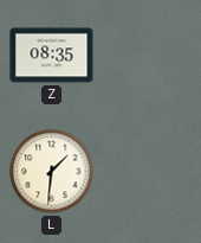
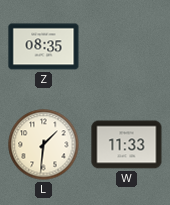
W: none -> 11:33
